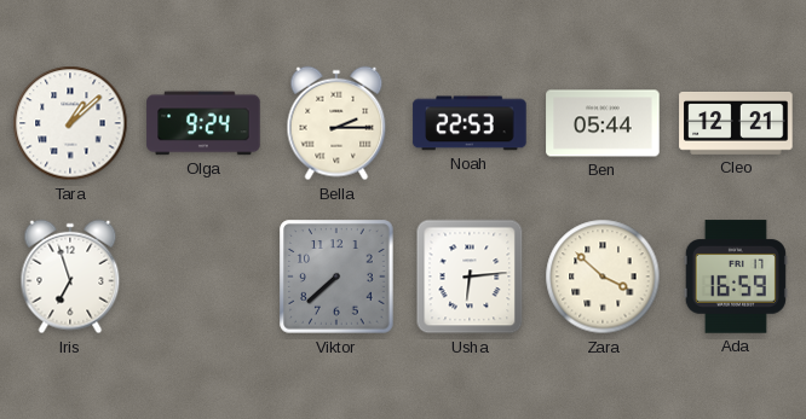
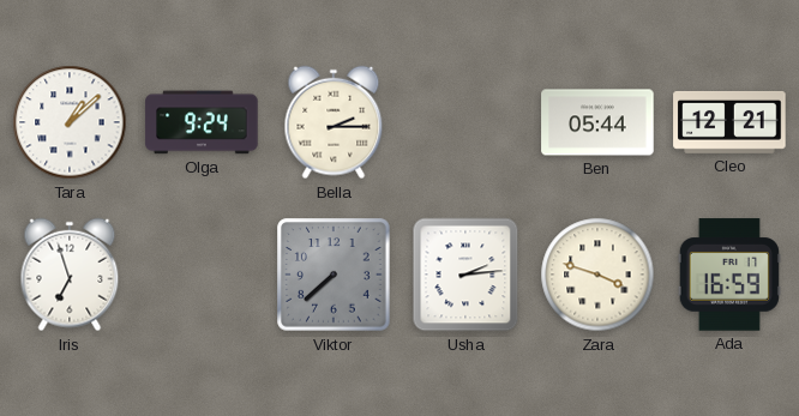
Noah: 22:53 -> none
Usha: 6:14 -> 2:14
Zara: 3:52 -> 3:48
